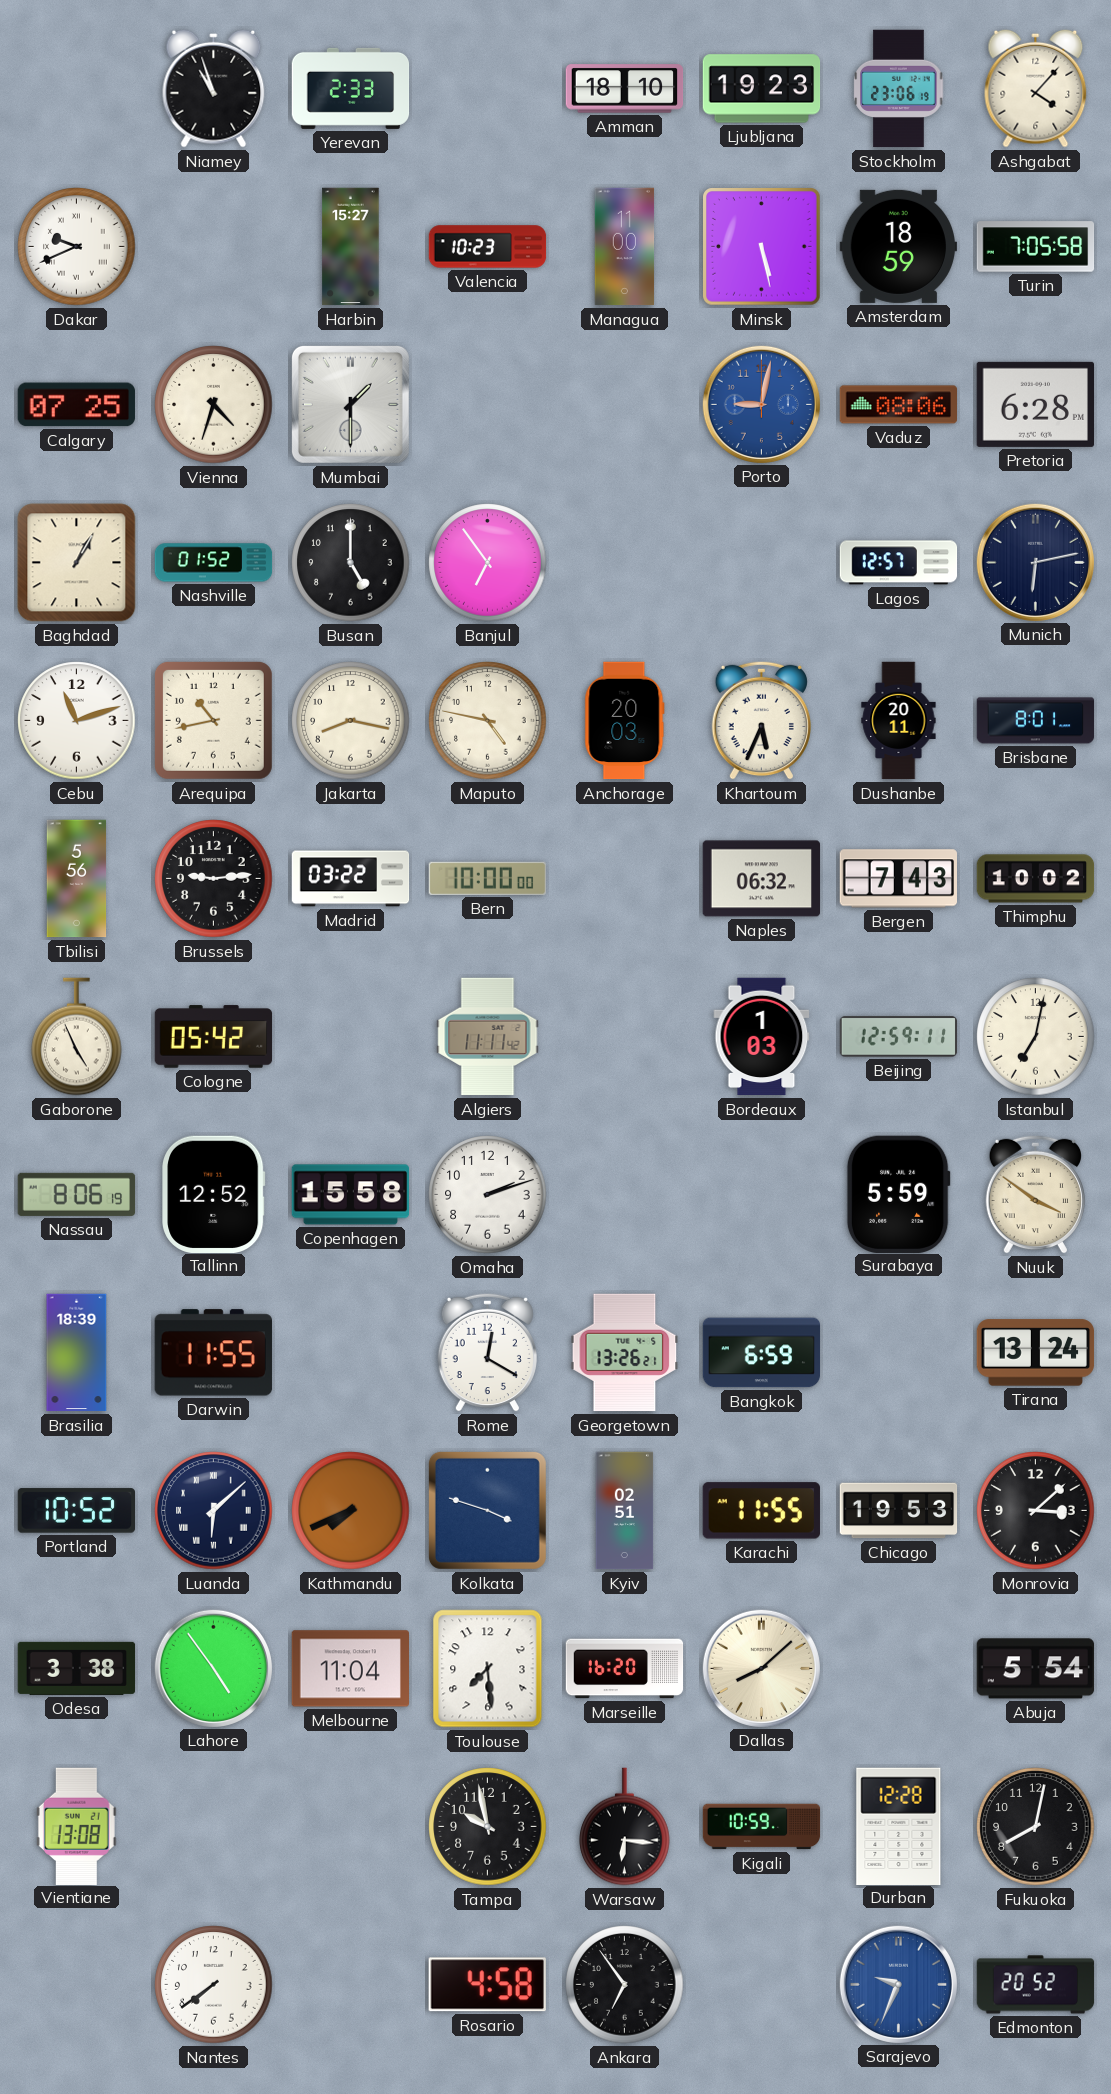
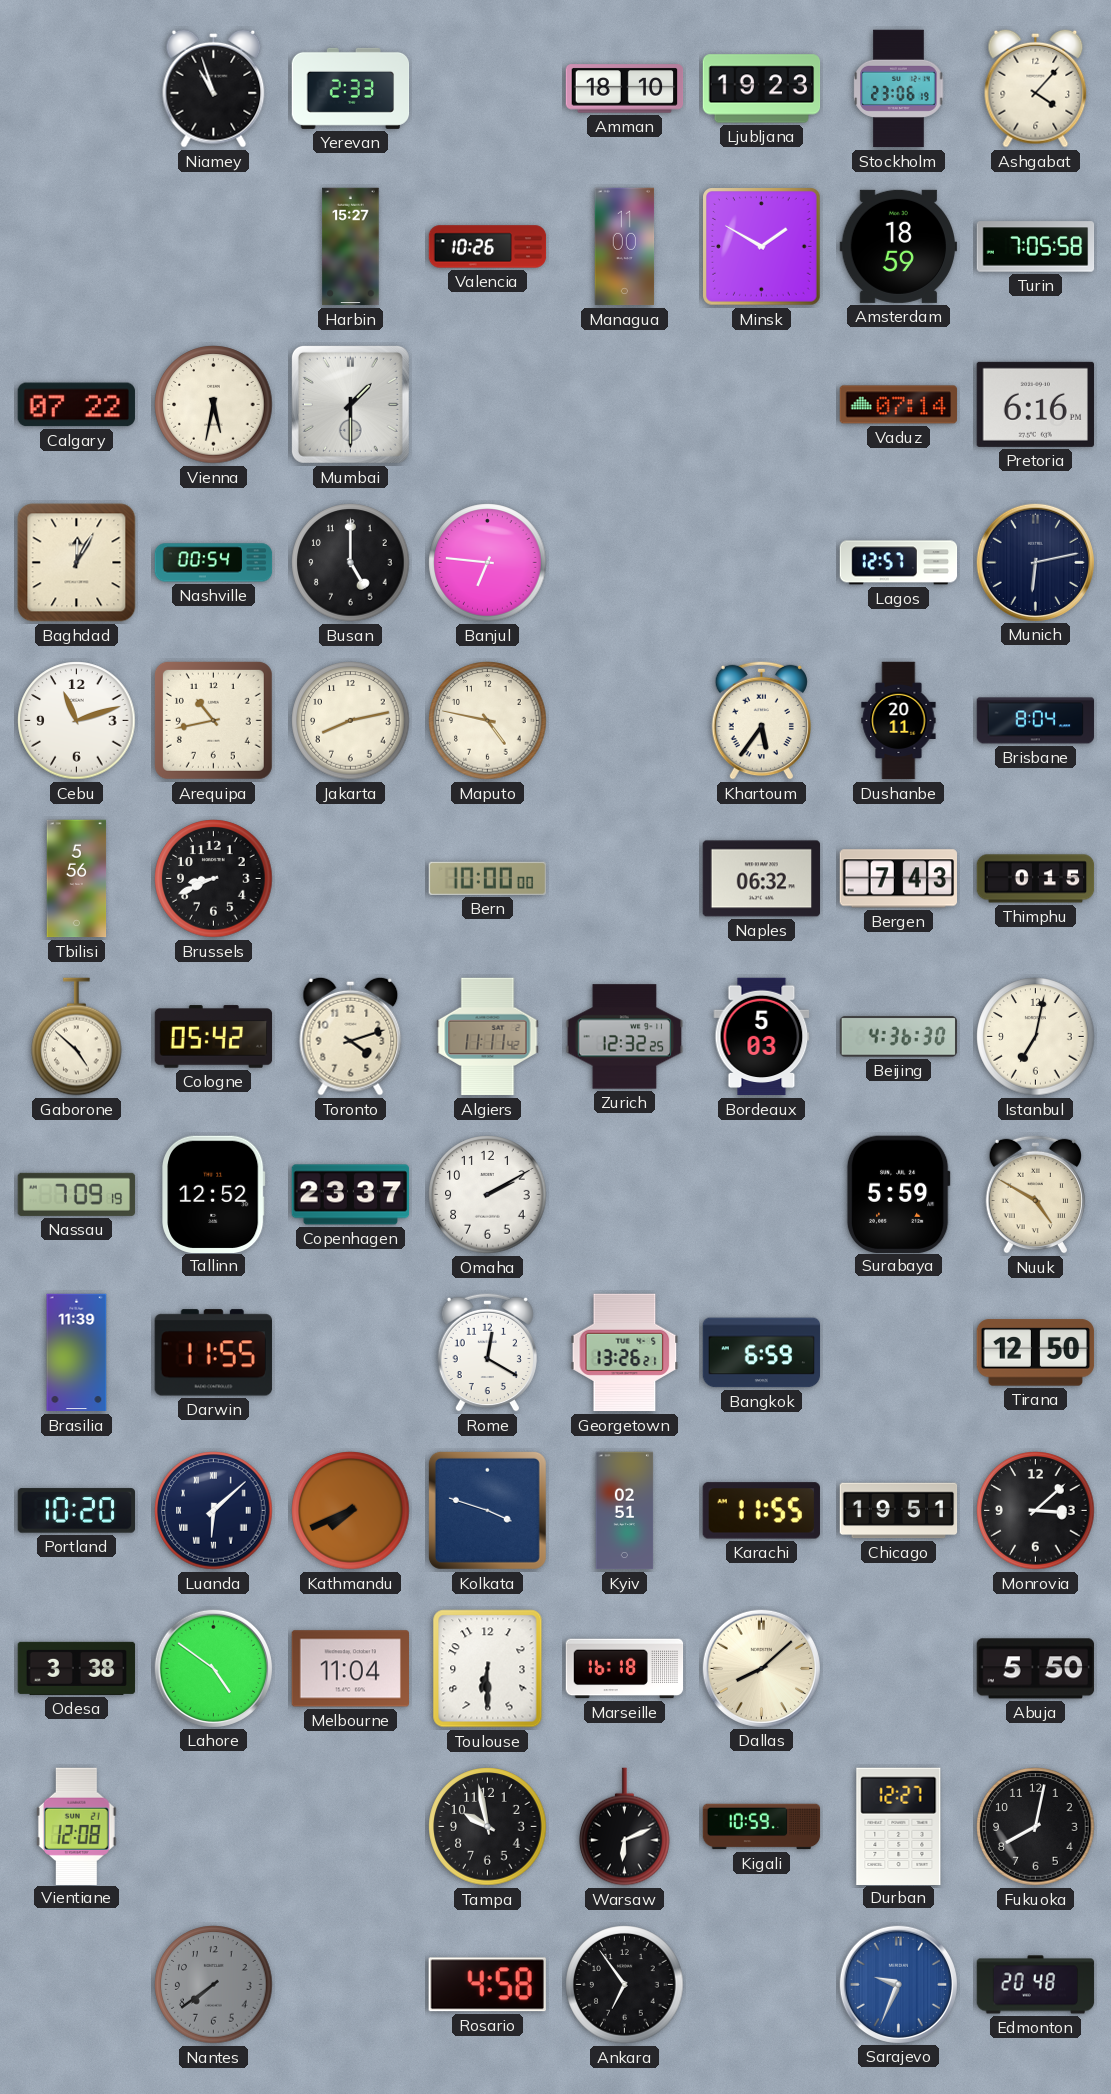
Dakar: 9:41 -> none
Valencia: 10:23 -> 10:26
Minsk: 5:28 -> 1:50
Calgary: 07:25 -> 07:22
Vienna: 4:33 -> 5:32
Porto: 9:02 -> none
Vaduz: 08:06 -> 07:14
Pretoria: 6:28 -> 6:16
Baghdad: 1:05 -> 12:05
Nashville: 01:52 -> 00:54
Banjul: 6:54 -> 6:46
Jakarta: 8:17 -> 8:13
Anchorage: 20:03 -> none
Khartoum: 5:34 -> 5:36
Brisbane: 8:01 -> 8:04
Brussels: 9:14 -> 8:41
Madrid: 03:22 -> none
Thimphu: 10:02 -> 0:15
Gaborone: 4:56 -> 4:52
Toronto: none -> 4:12
Zurich: none -> 12:32
Bordeaux: 1:03 -> 5:03
Beijing: 12:59 -> 4:36
Nassau: 8:06 -> 7:09
Copenhagen: 15:58 -> 23:37
Omaha: 2:12 -> 2:10
Nuuk: 3:51 -> 4:50
Brasilia: 18:39 -> 11:39
Tirana: 13:24 -> 12:50
Portland: 10:52 -> 10:20
Chicago: 19:53 -> 19:51
Lahore: 4:54 -> 4:51
Toulouse: 7:29 -> 6:30
Marseille: 16:20 -> 16:18
Abuja: 5:54 -> 5:50
Vientiane: 13:08 -> 12:08
Warsaw: 6:16 -> 6:11
Durban: 12:28 -> 12:27
Nantes dial: white -> grey
Edmonton: 20:52 -> 20:48
